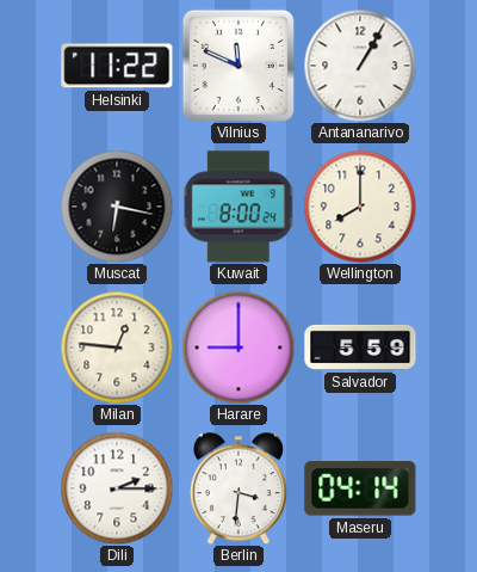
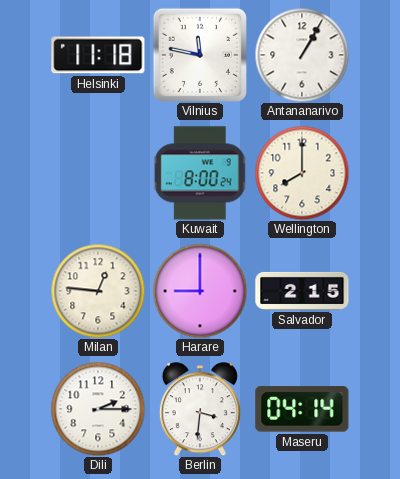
Helsinki: 11:22 -> 11:18
Vilnius: 11:49 -> 11:47
Muscat: 6:17 -> none
Salvador: 5:59 -> 2:15
